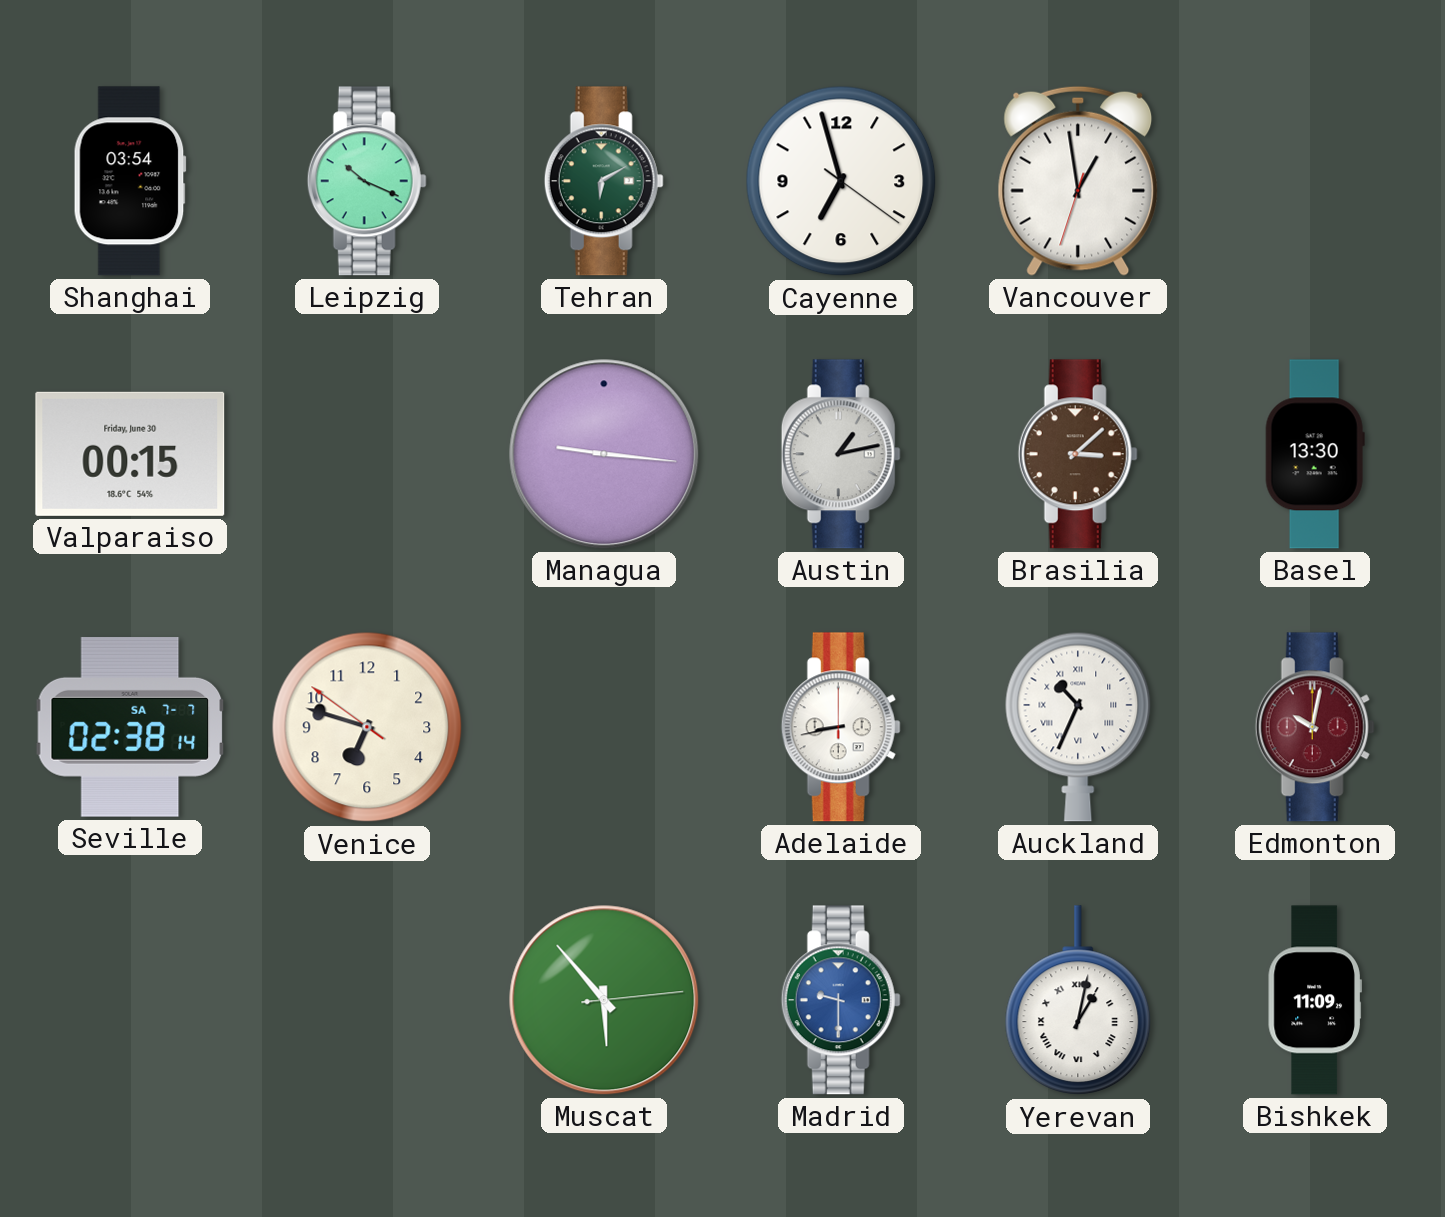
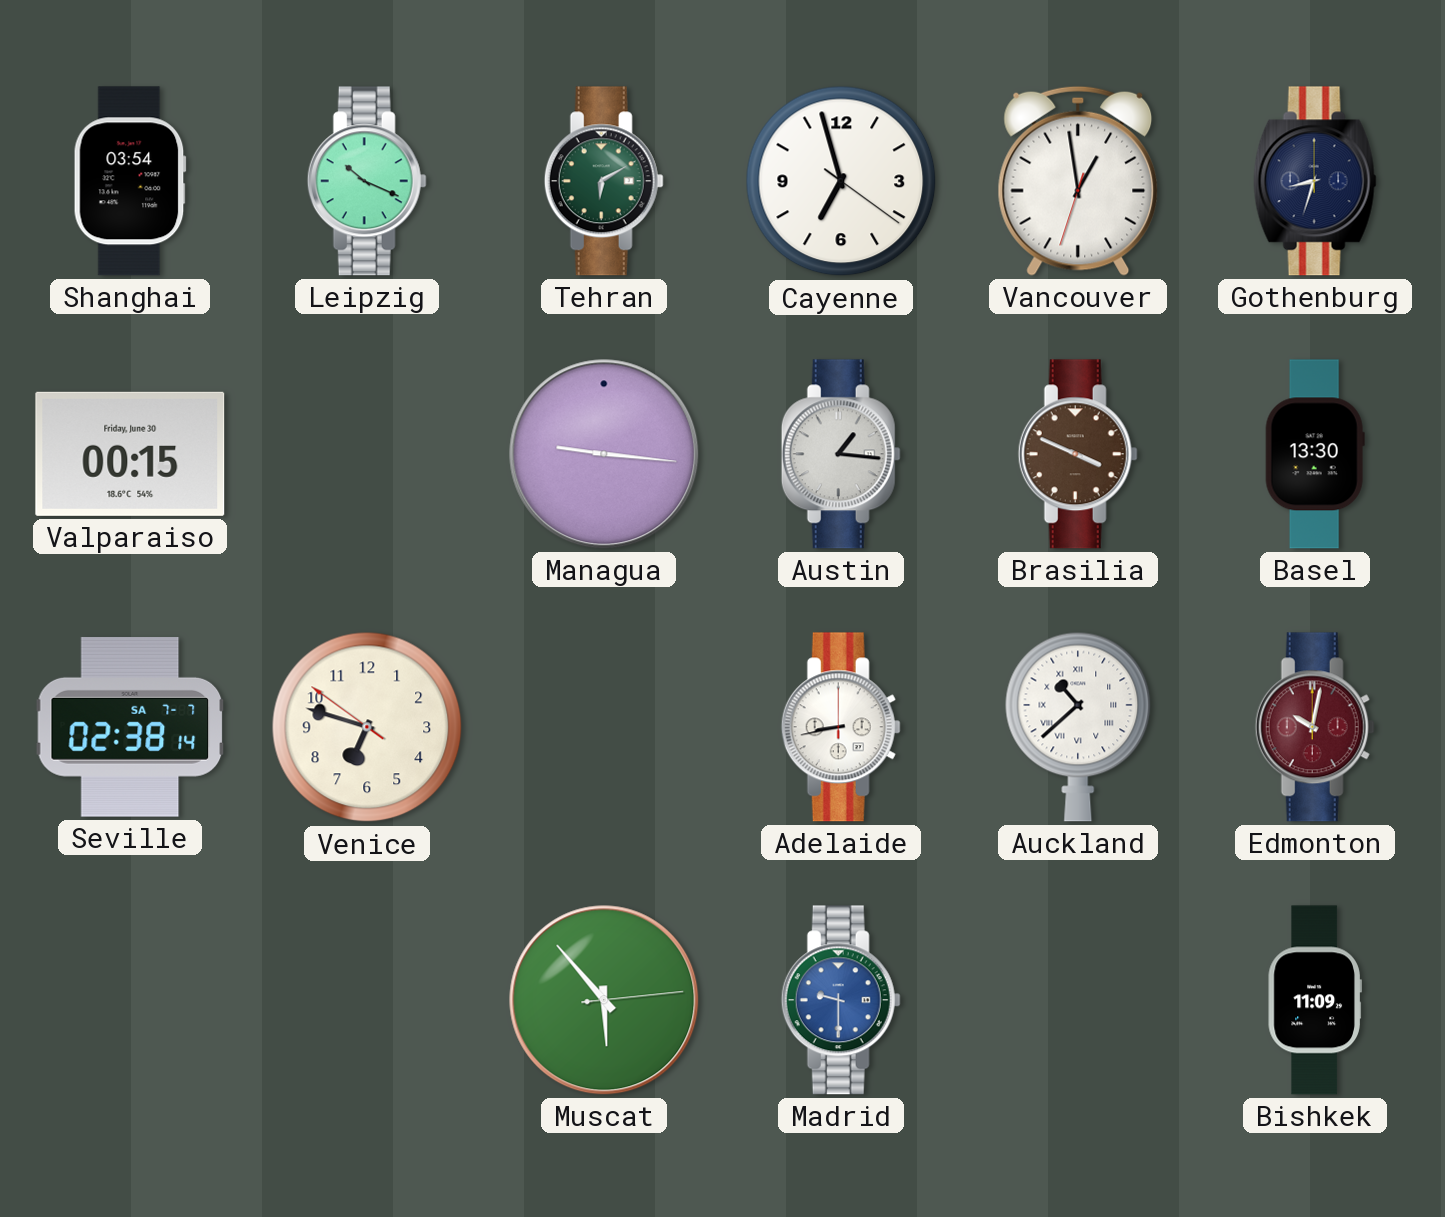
Gothenburg: none -> 8:33
Austin: 1:13 -> 1:16
Brasilia: 3:08 -> 3:49
Auckland: 10:34 -> 10:38
Yerevan: 1:02 -> none
